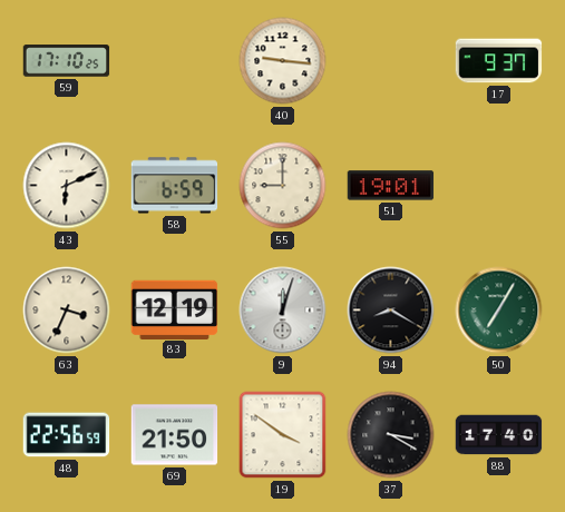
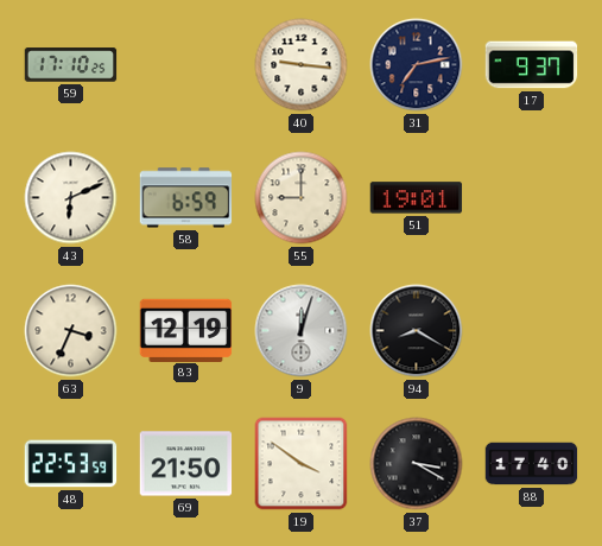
31: none -> 7:13
50: 7:05 -> none
48: 22:56 -> 22:53
